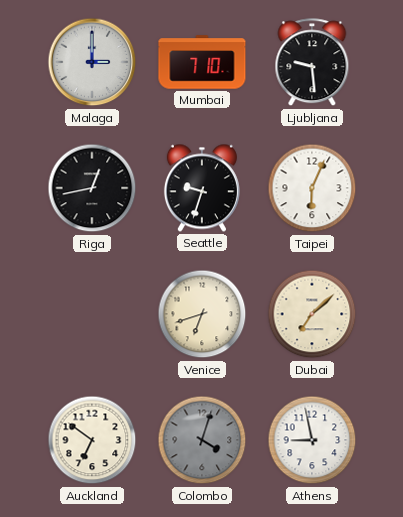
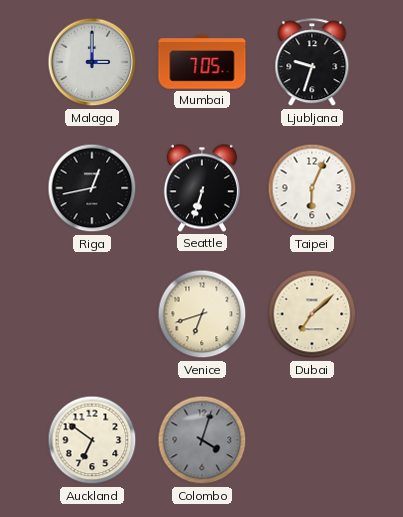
Mumbai: 7:10 -> 7:05
Ljubljana: 9:29 -> 9:33
Seattle: 9:33 -> 6:33
Athens: 8:58 -> none
